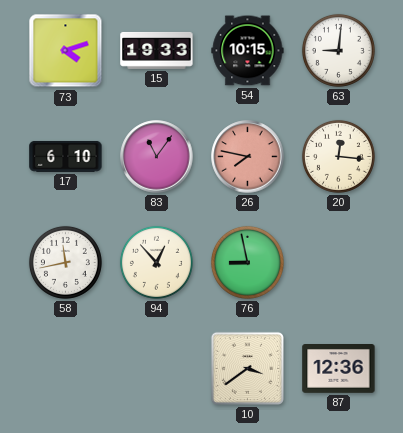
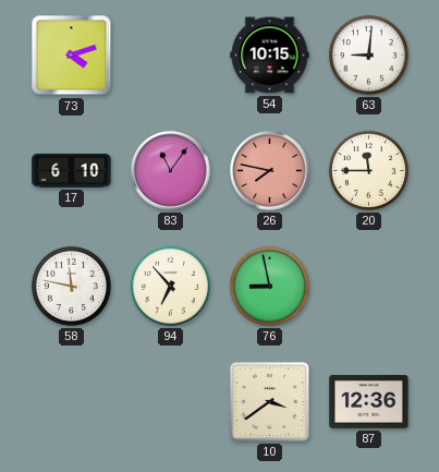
15: 19:33 -> none
20: 12:16 -> 11:45
58: 11:43 -> 11:47
94: 12:53 -> 6:53
